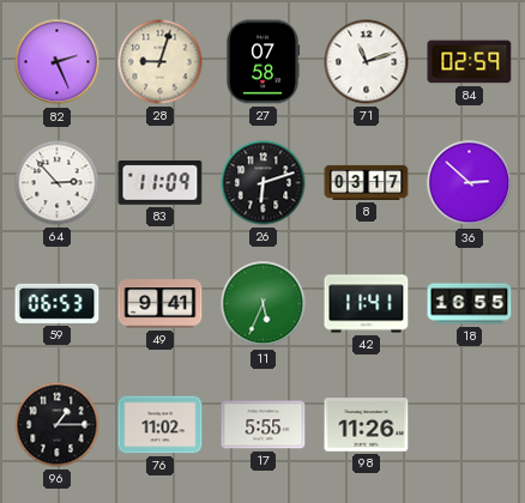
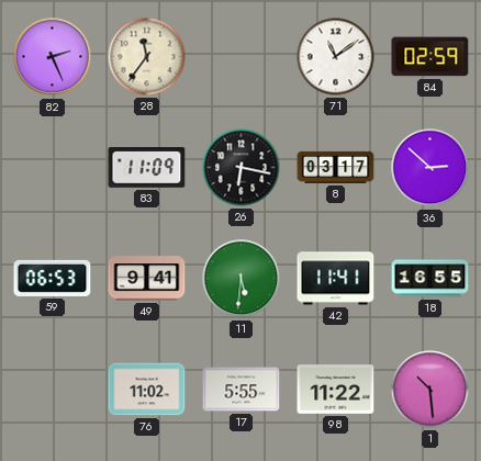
28: 9:03 -> 11:36
27: 07:58 -> none
71: 11:12 -> 11:09
64: 2:53 -> none
26: 6:12 -> 6:17
11: 5:34 -> 5:31
96: 1:15 -> none
98: 11:26 -> 11:22
1: none -> 10:29
